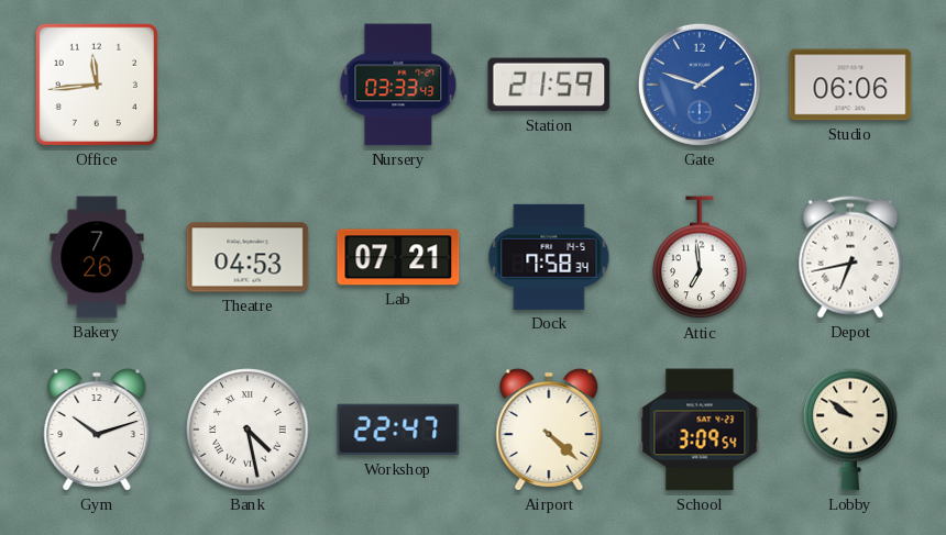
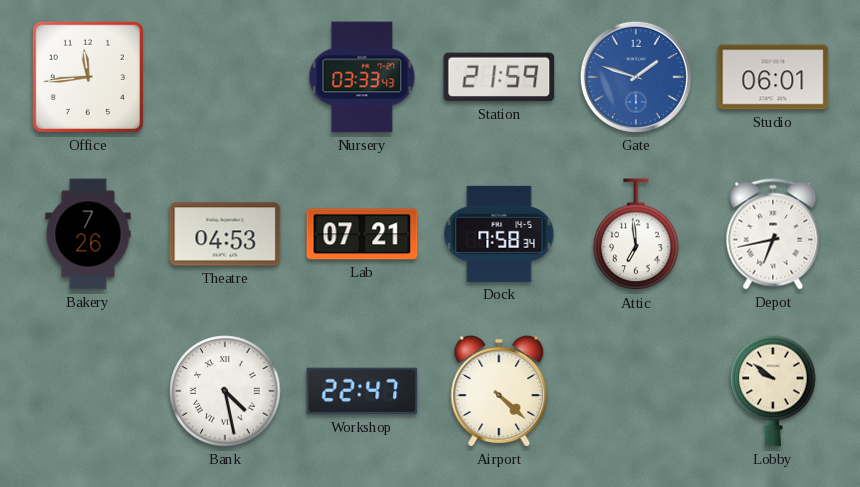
Studio: 06:06 -> 06:01
Gym: 10:12 -> none
School: 3:09 -> none
